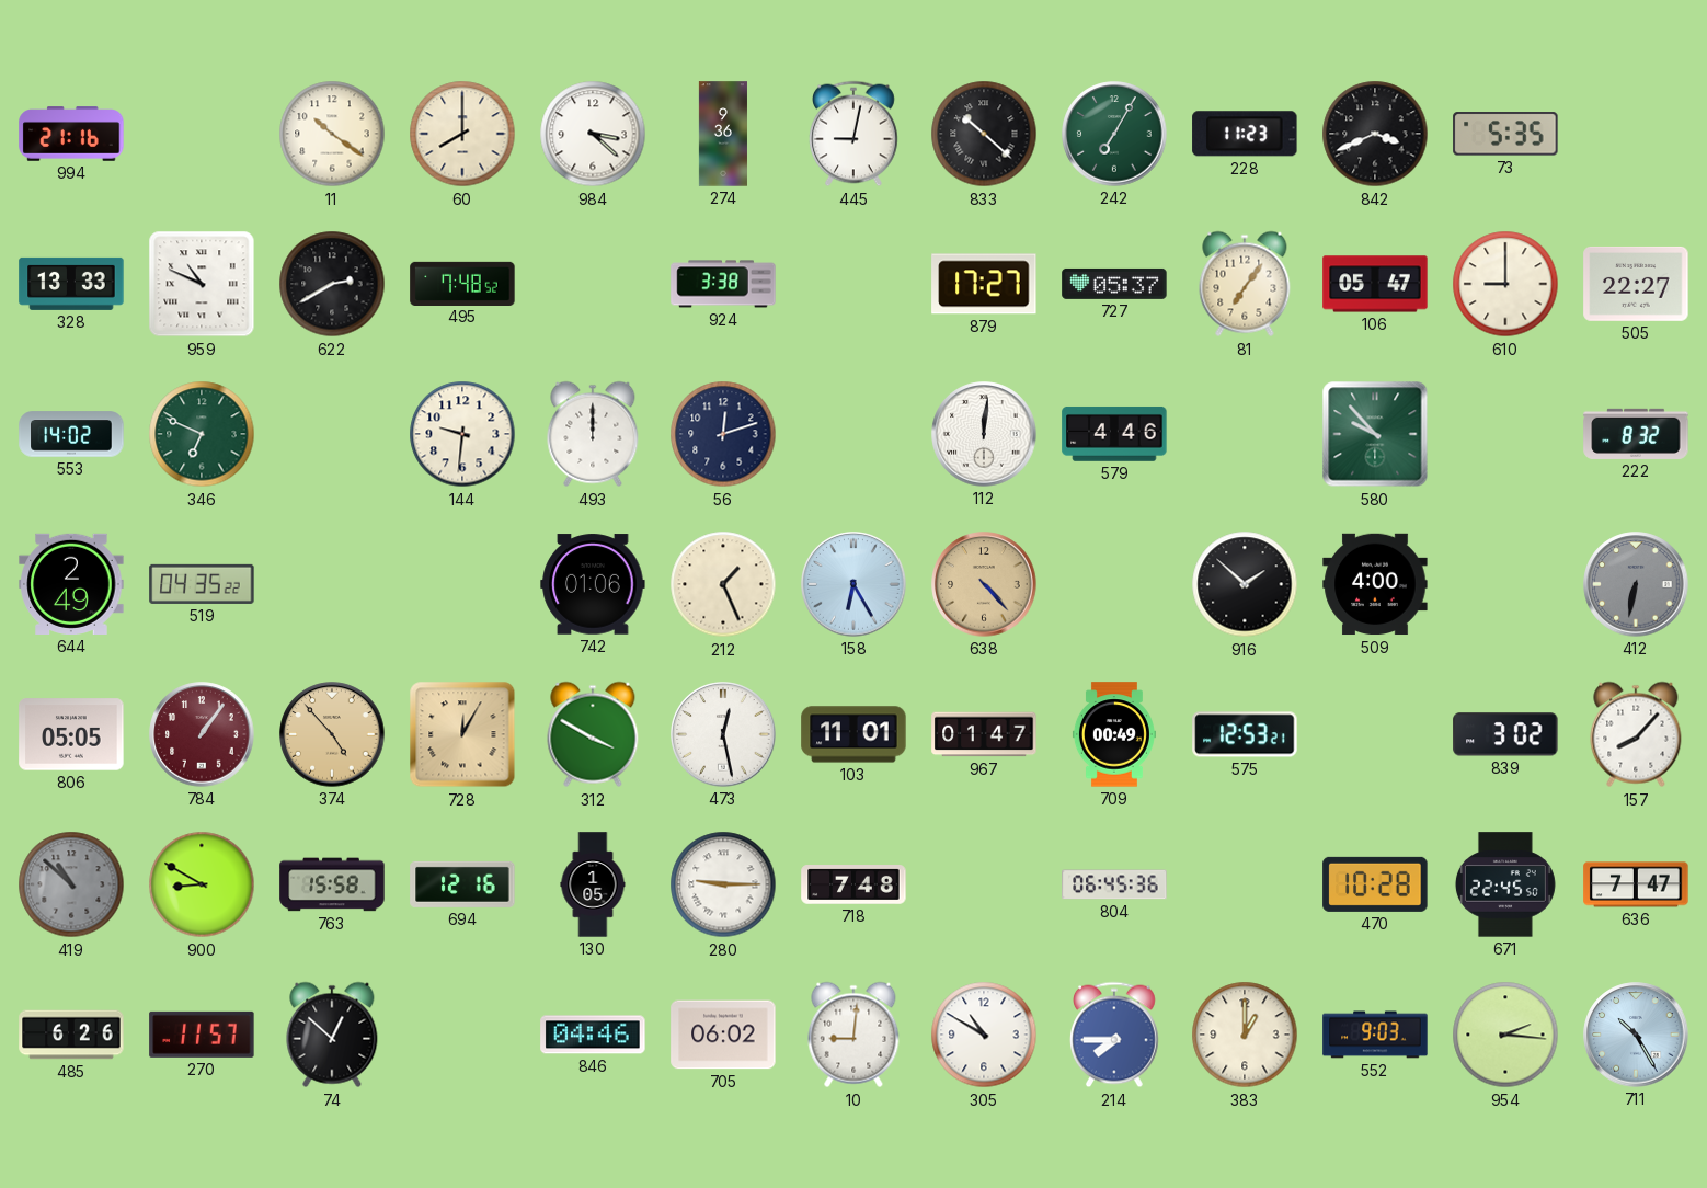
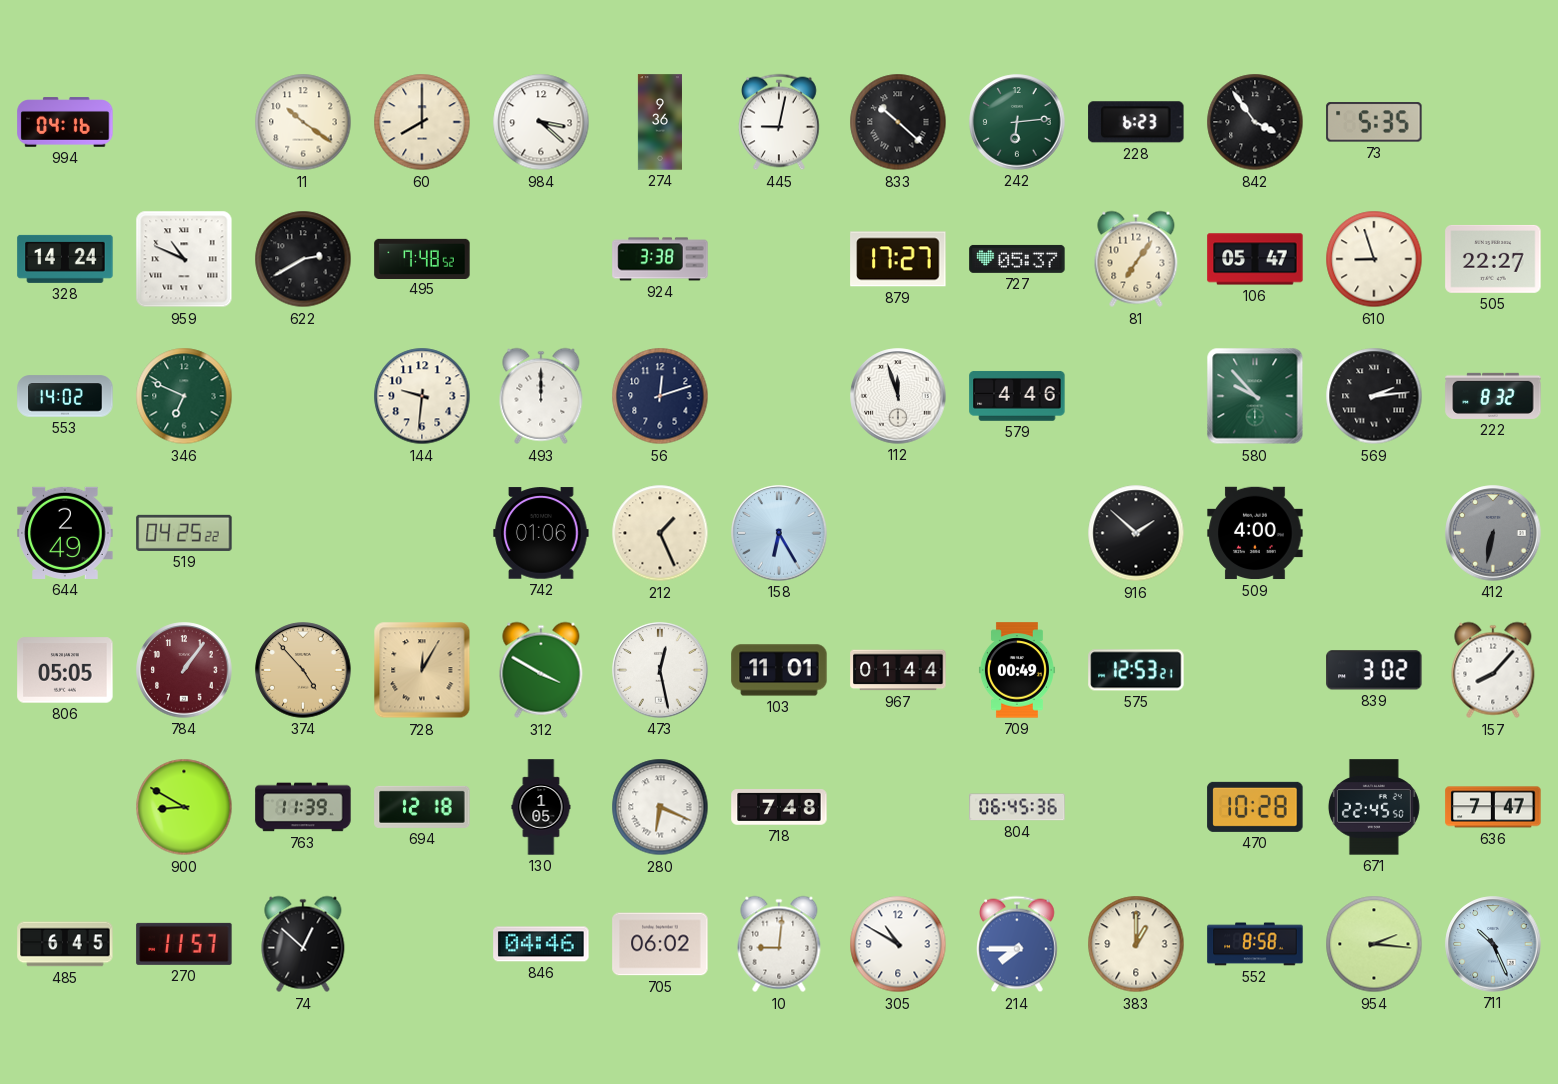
994: 21:16 -> 04:16
242: 7:05 -> 6:14
228: 11:23 -> 6:23
842: 3:41 -> 3:54
328: 13:33 -> 14:24
610: 9:00 -> 8:57
112: 12:01 -> 11:57
569: none -> 2:14
519: 04:35 -> 04:25
638: 4:23 -> none
967: 01:47 -> 01:44
419: 10:52 -> none
763: 15:58 -> 11:39
694: 12:16 -> 12:18
280: 9:15 -> 6:19
485: 6:26 -> 6:45
552: 9:03 -> 8:58
711: 10:25 -> 10:26
